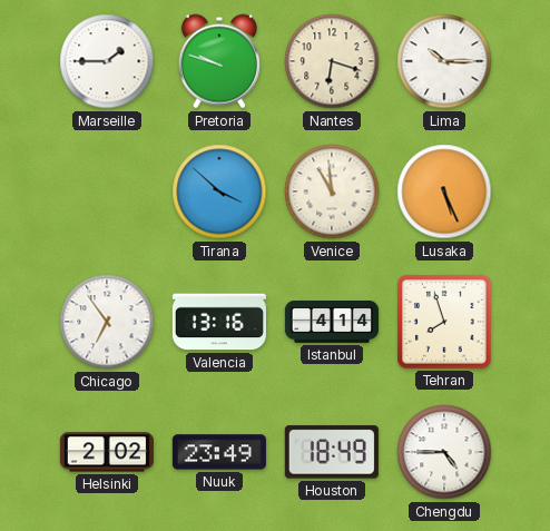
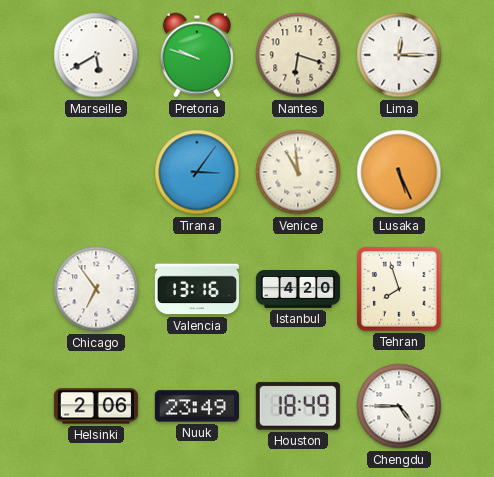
Marseille: 1:45 -> 5:40
Lima: 10:15 -> 12:15
Tirana: 3:52 -> 3:06
Istanbul: 4:14 -> 4:20
Helsinki: 2:02 -> 2:06
